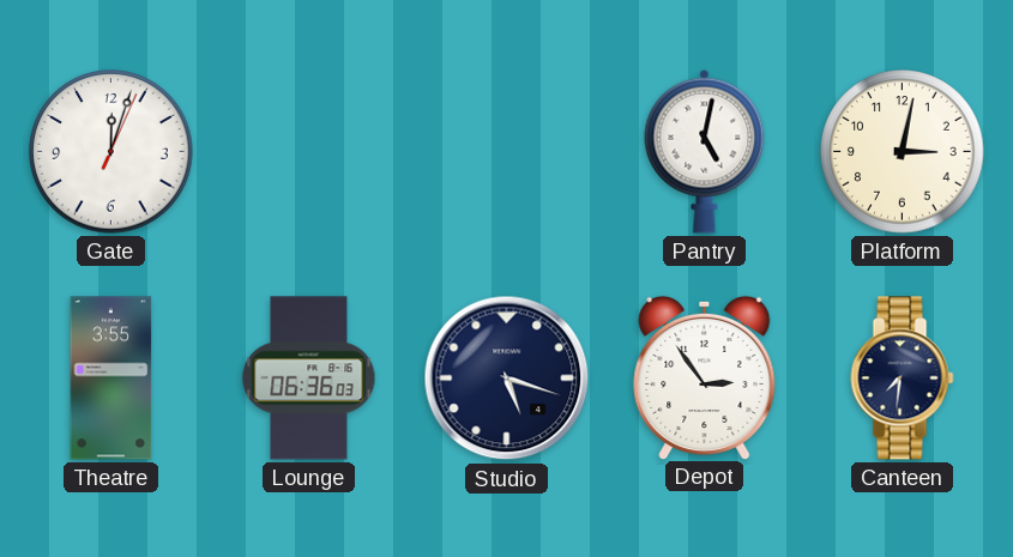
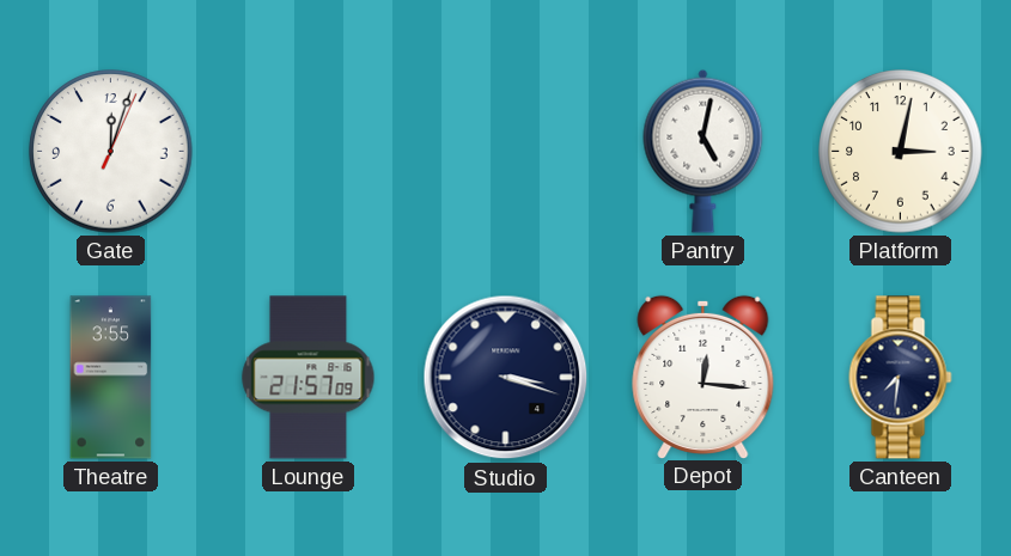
Lounge: 06:36 -> 21:57
Studio: 5:18 -> 3:18
Depot: 2:54 -> 12:16
